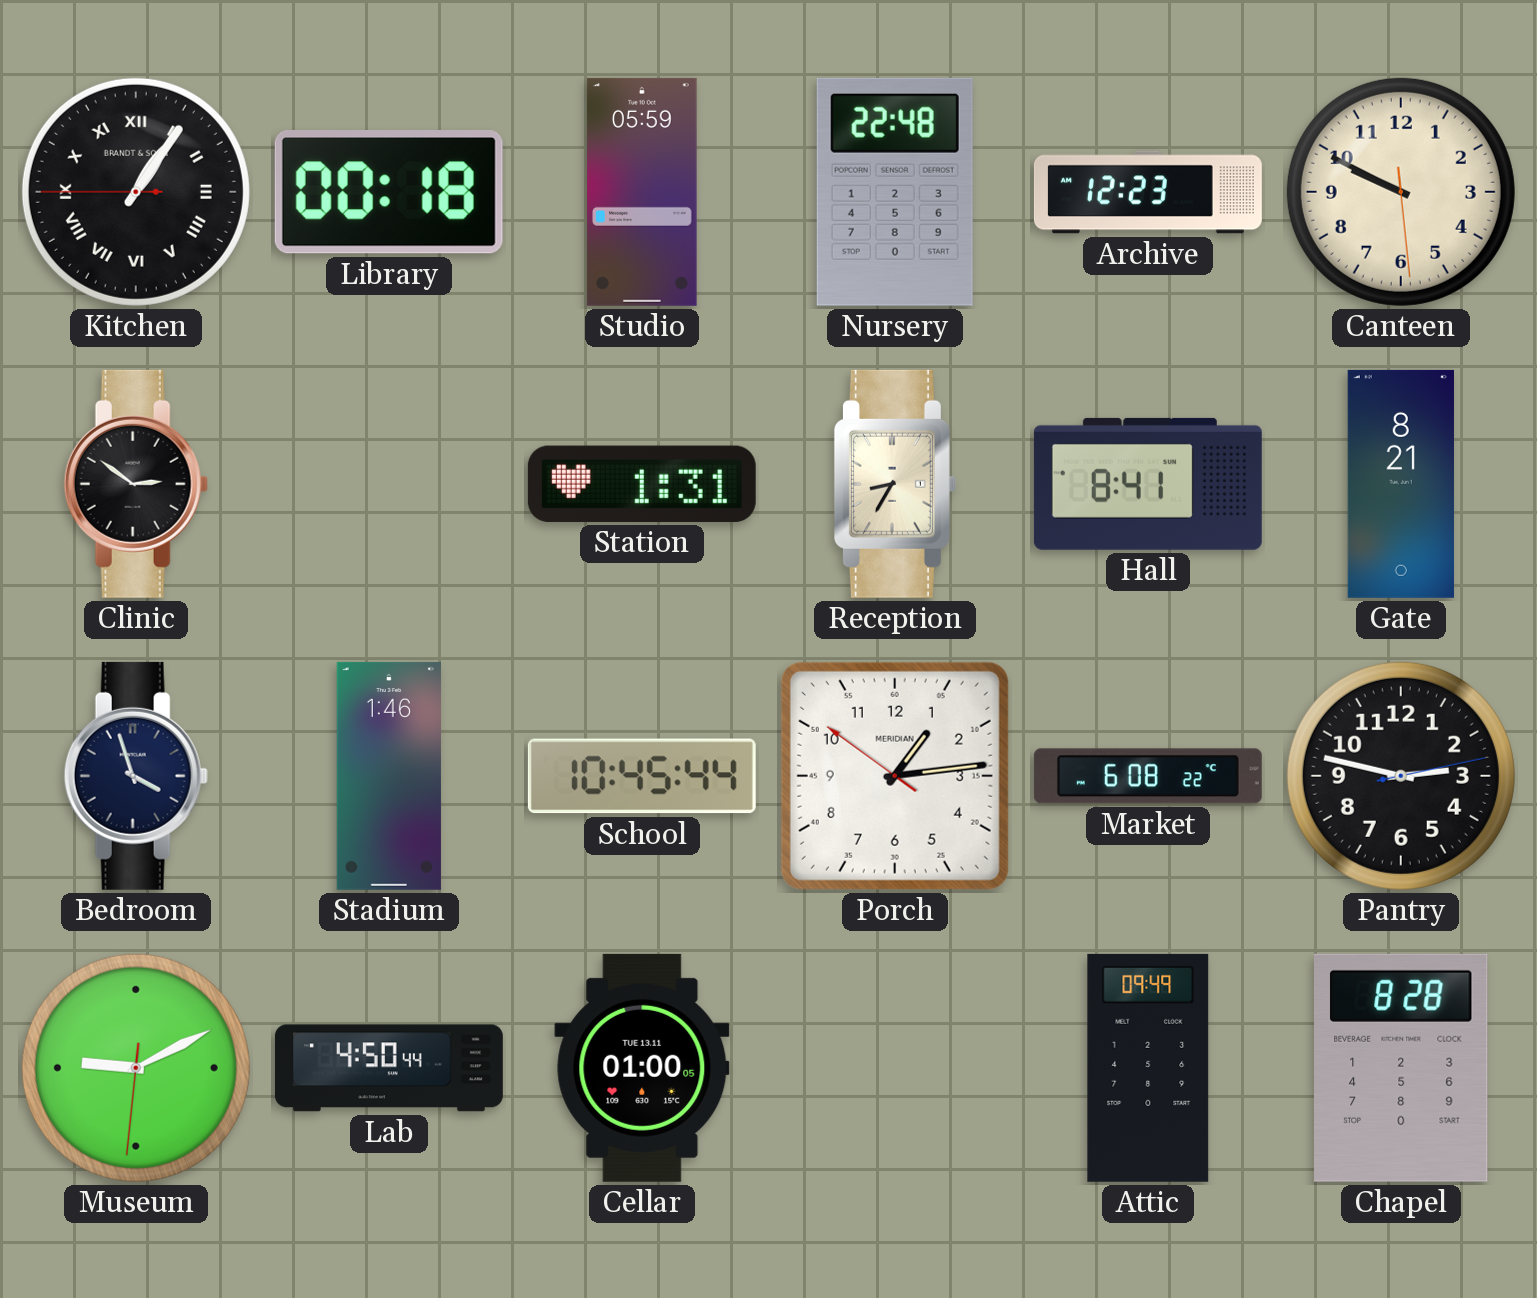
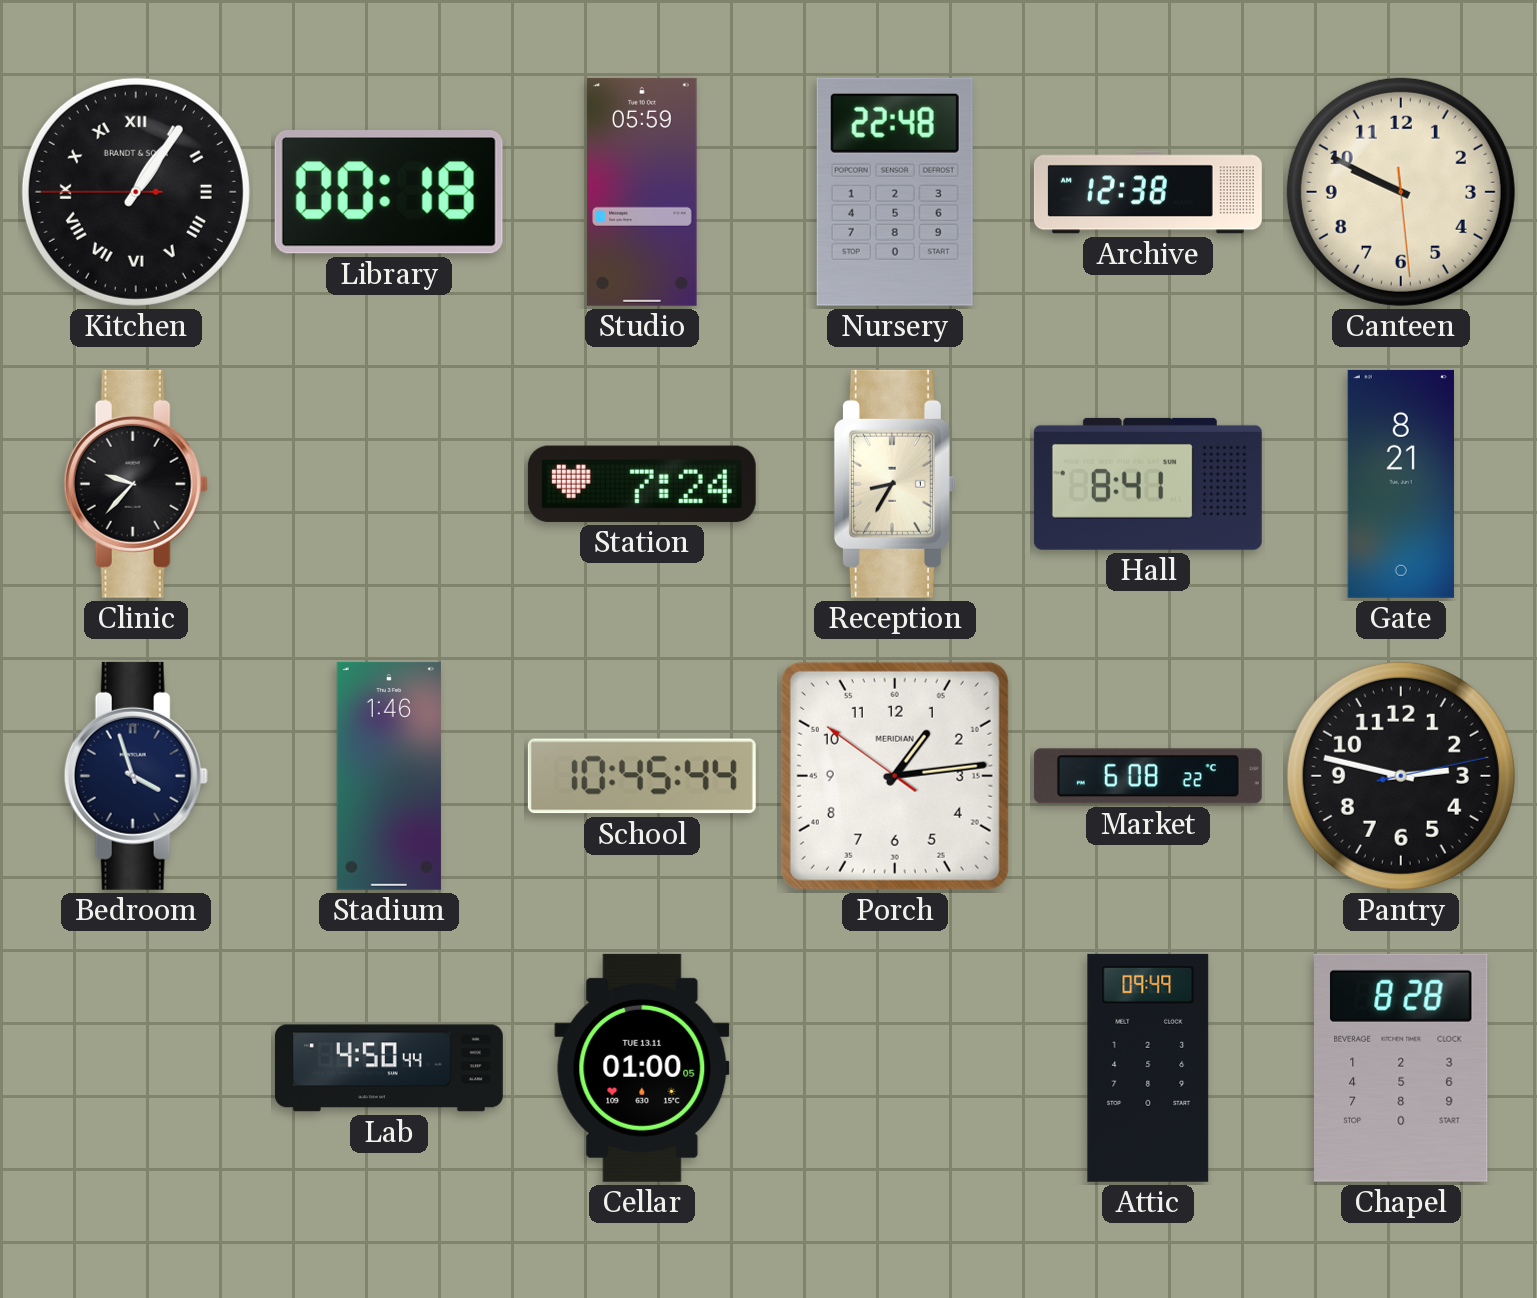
Archive: 12:23 -> 12:38
Clinic: 2:51 -> 9:37
Station: 1:31 -> 7:24
Museum: 9:10 -> none
